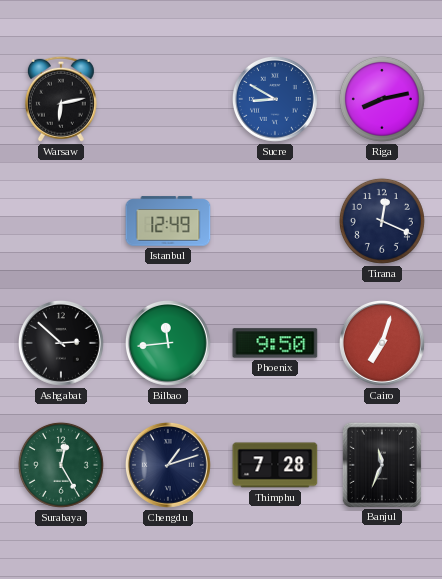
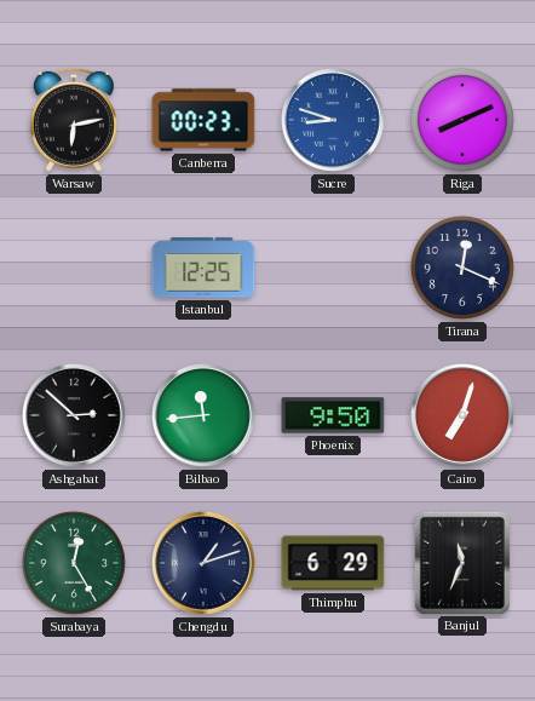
Canberra: none -> 00:23
Sucre: 8:50 -> 8:48
Riga: 8:13 -> 8:11
Istanbul: 12:49 -> 12:25
Thimphu: 7:28 -> 6:29
